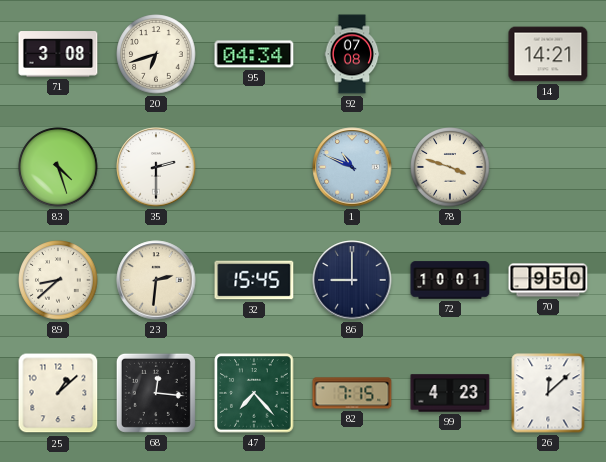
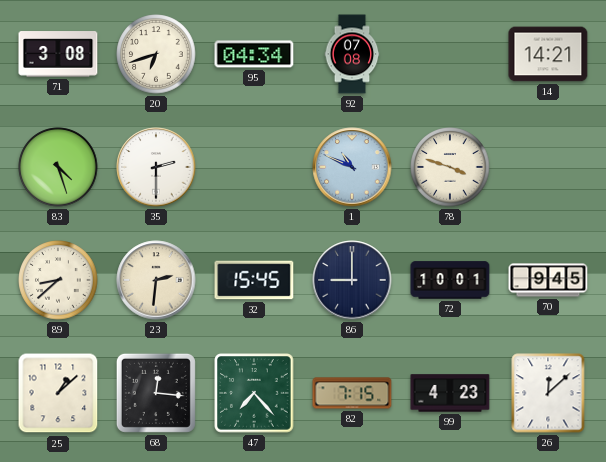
70: 9:50 -> 9:45
